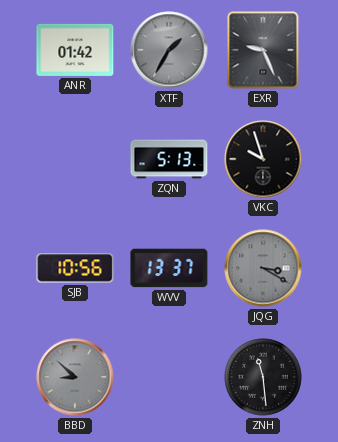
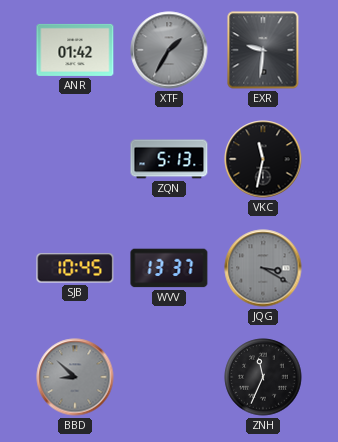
EXR: 9:26 -> 9:31
VKC: 9:57 -> 11:32
SJB: 10:56 -> 10:45
ZNH: 11:29 -> 11:34
